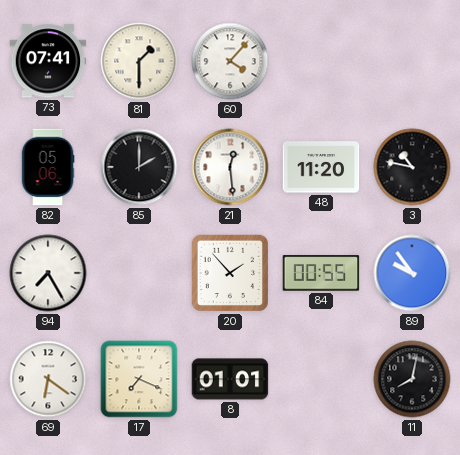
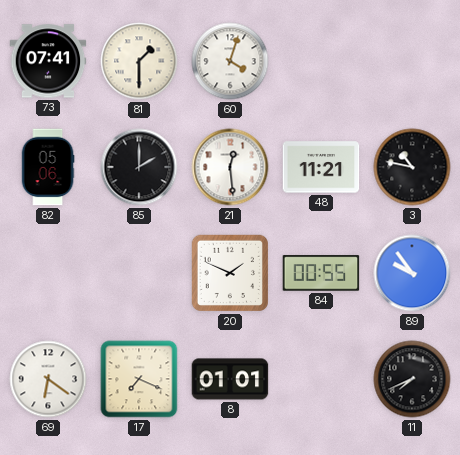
60: 4:07 -> 4:03
48: 11:20 -> 11:21
94: 7:25 -> none
20: 1:53 -> 1:49
11: 8:02 -> 7:41
